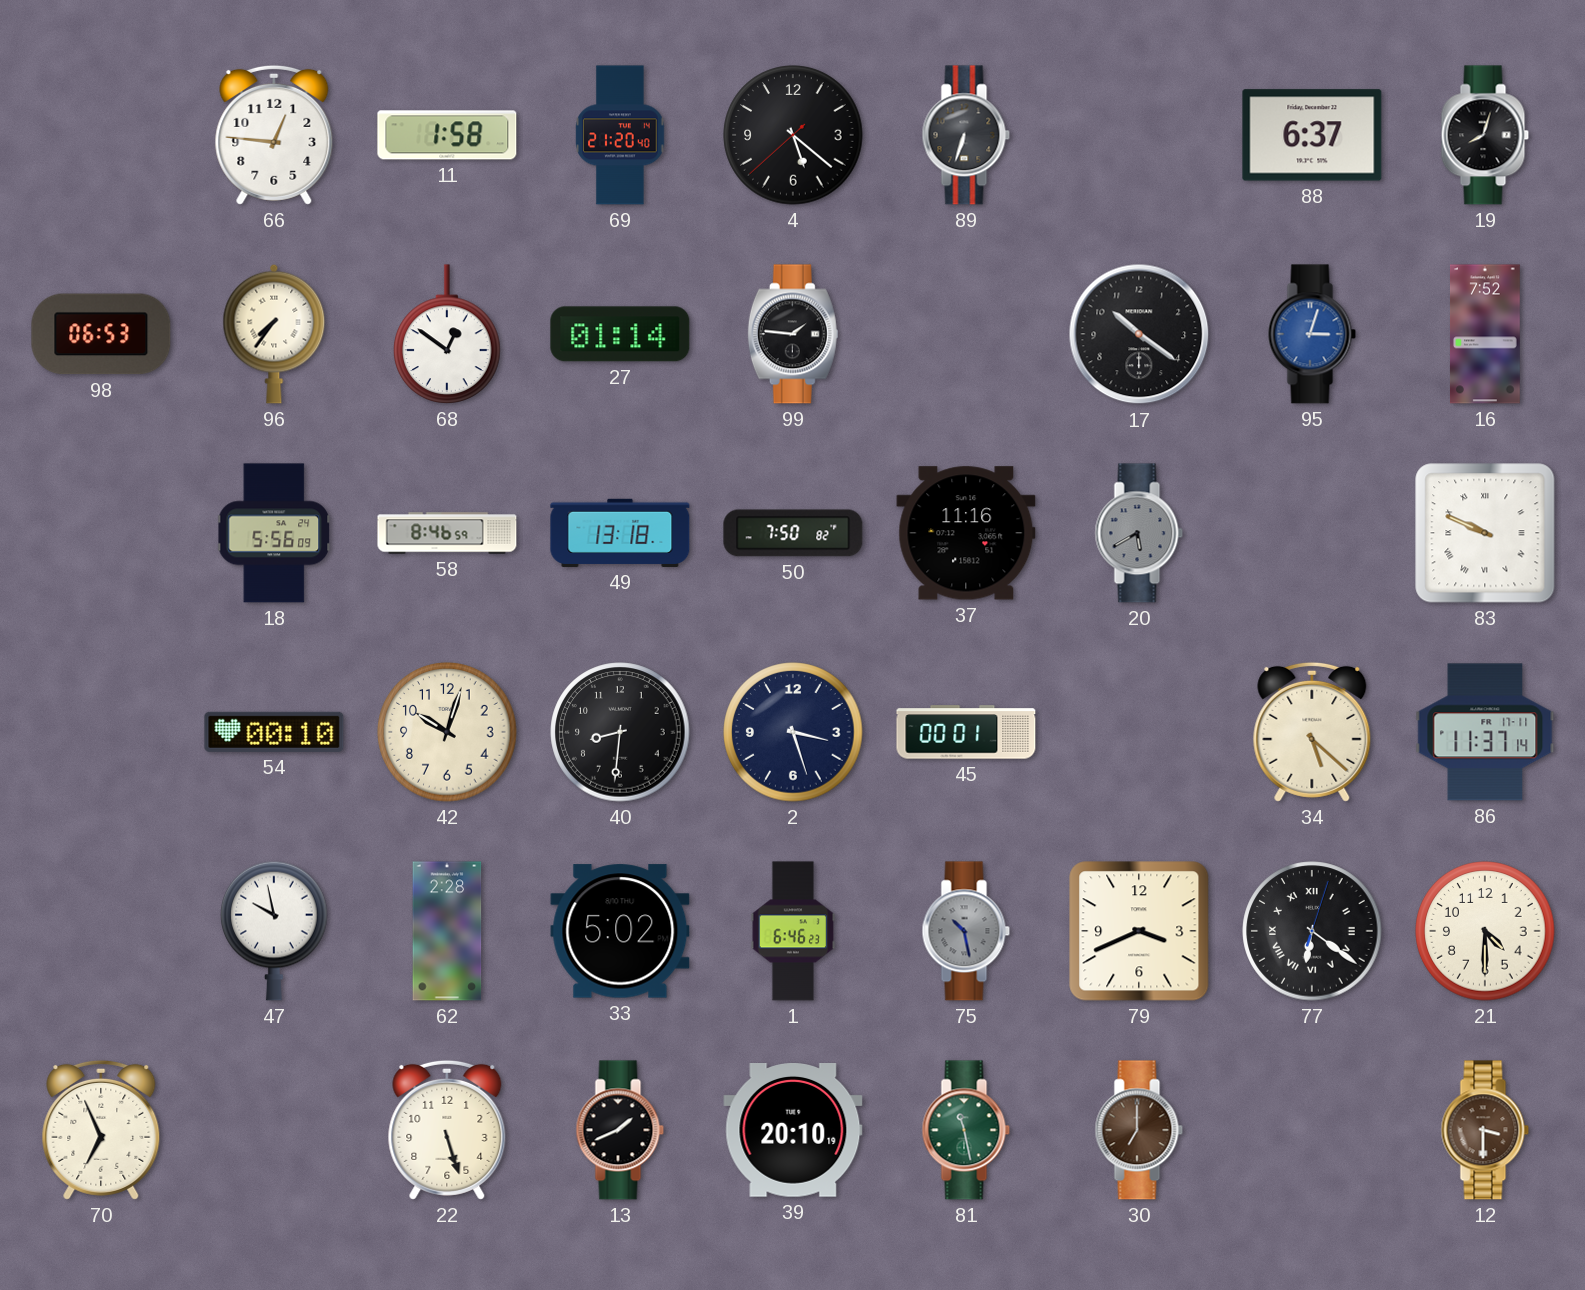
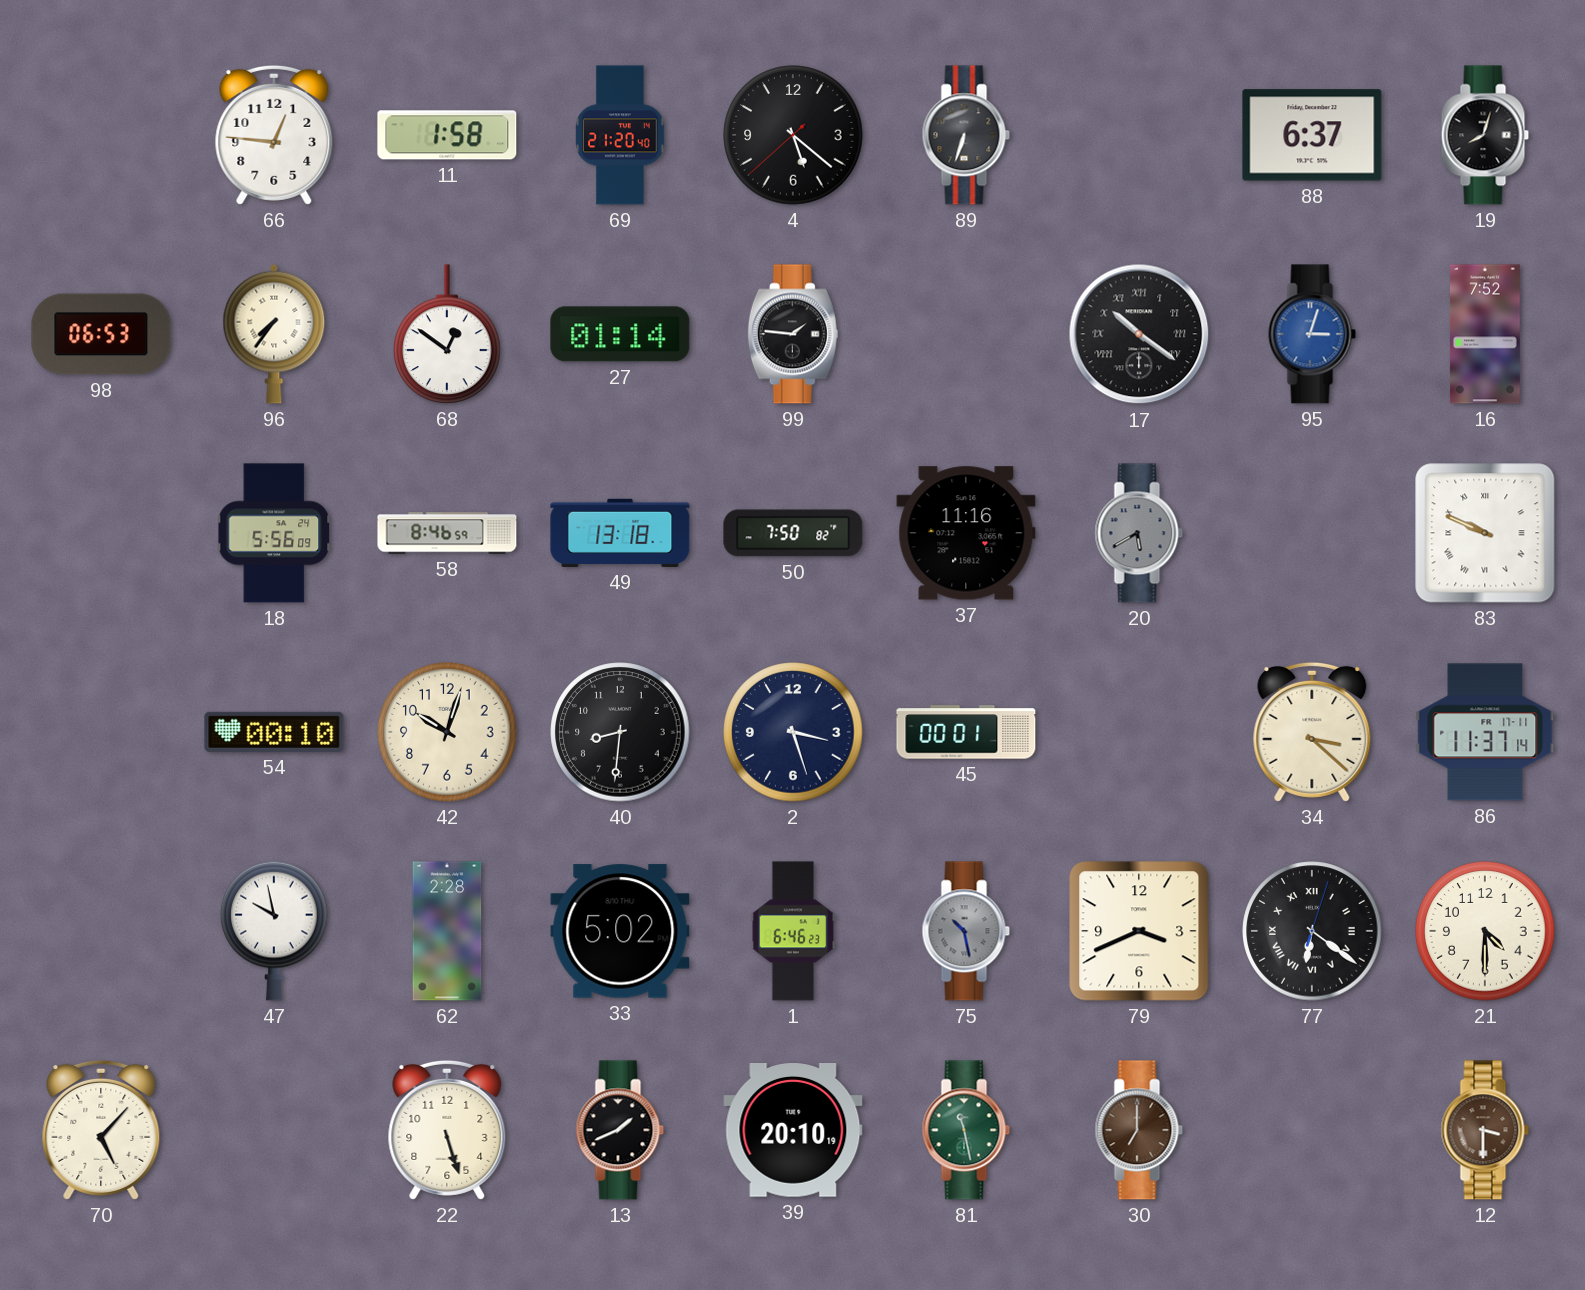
17 numerals: Arabic -> Roman
34: 5:22 -> 3:22
70: 6:56 -> 5:07
